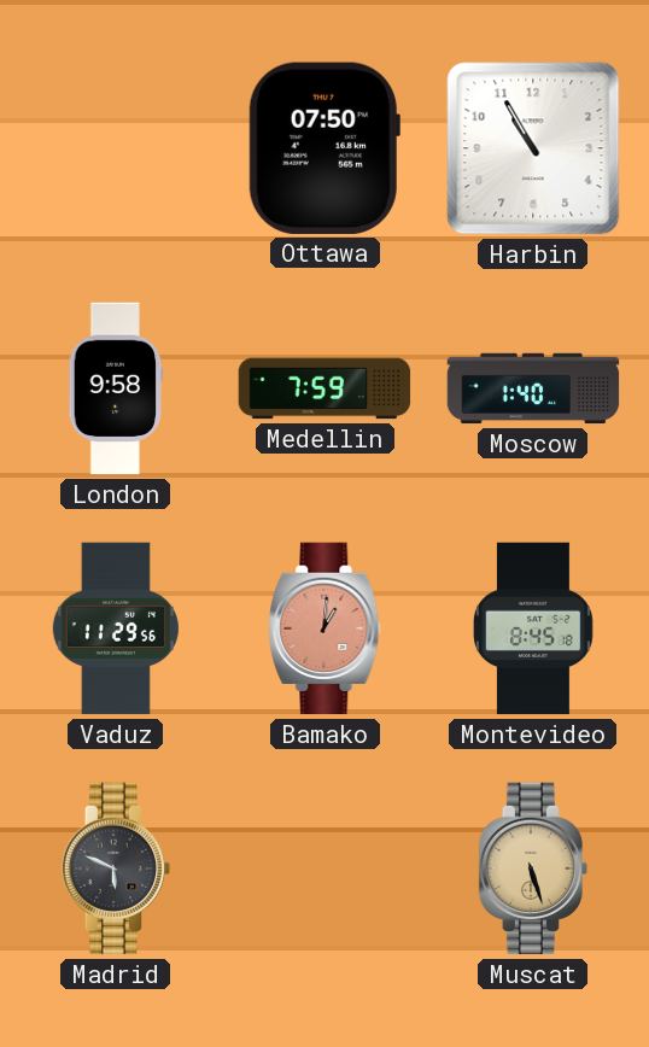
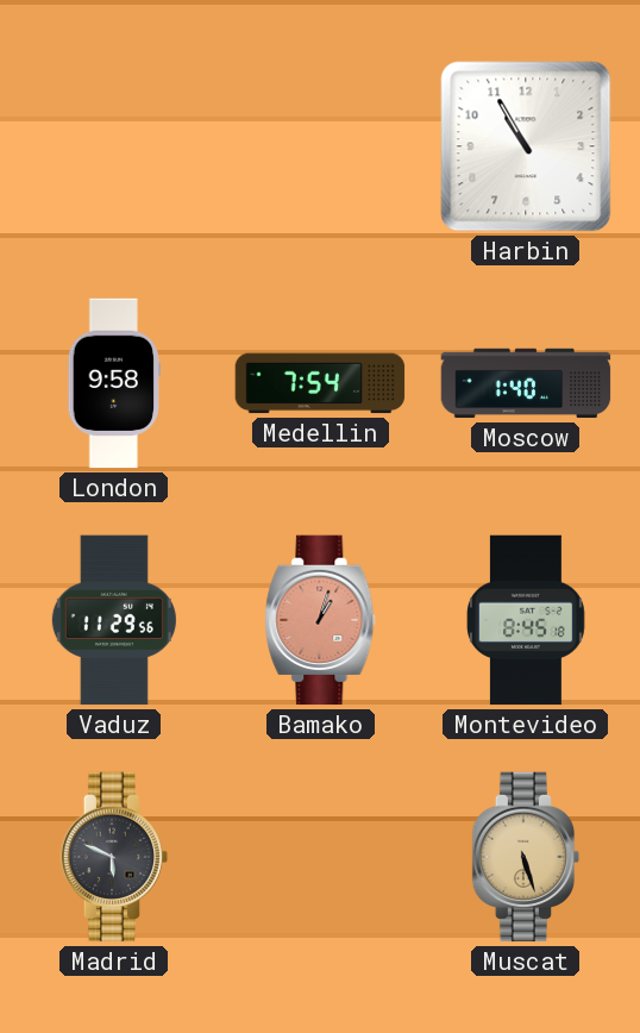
Ottawa: 07:50 -> none
Medellin: 7:59 -> 7:54
Bamako: 1:01 -> 1:03
